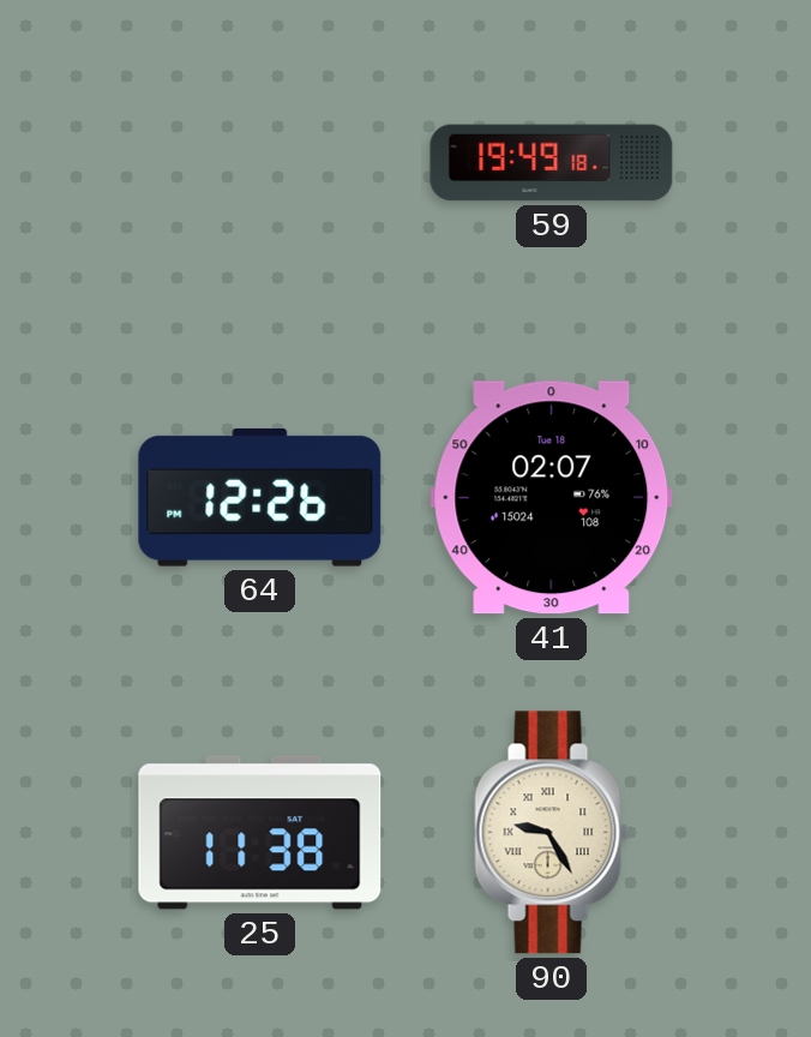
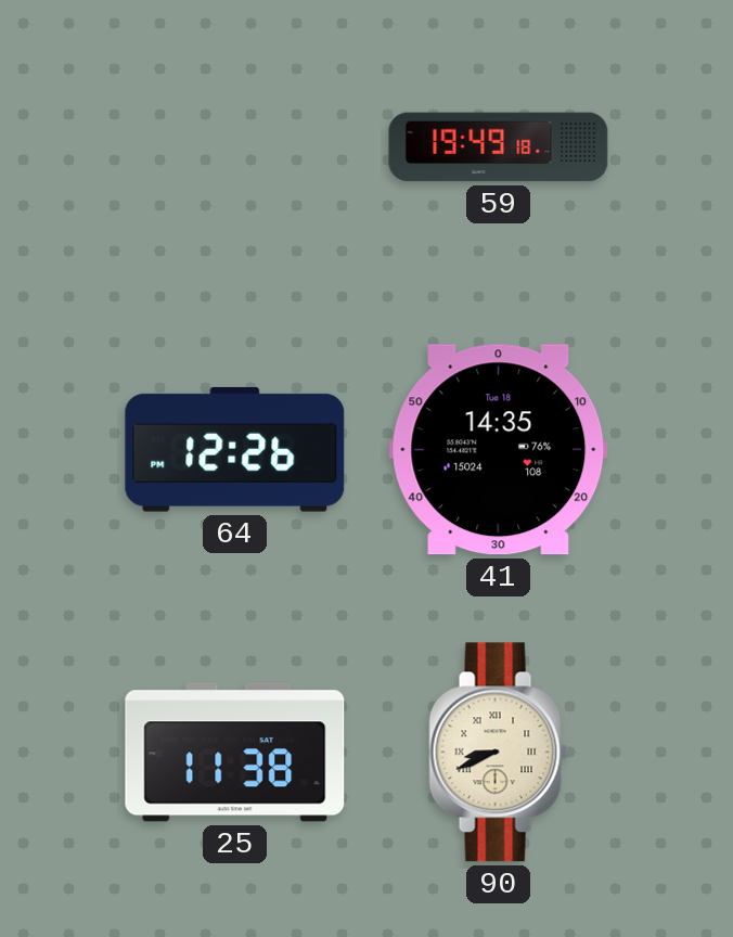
41: 02:07 -> 14:35
90: 9:25 -> 8:41
